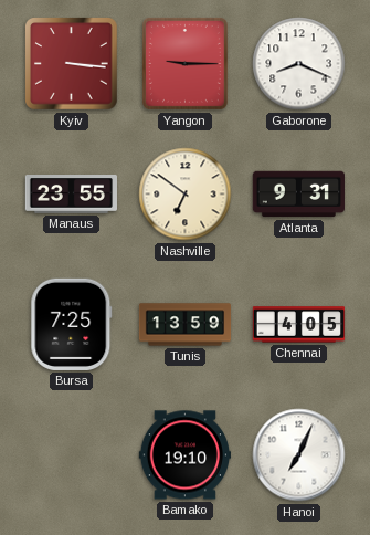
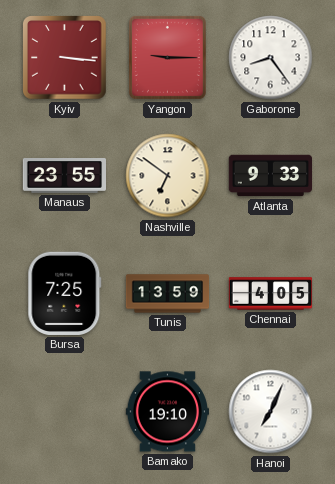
Gaborone: 8:19 -> 8:24
Atlanta: 9:31 -> 9:33
